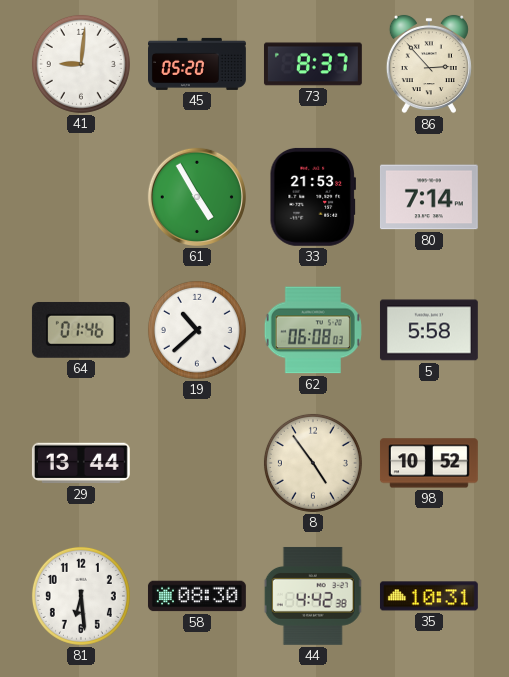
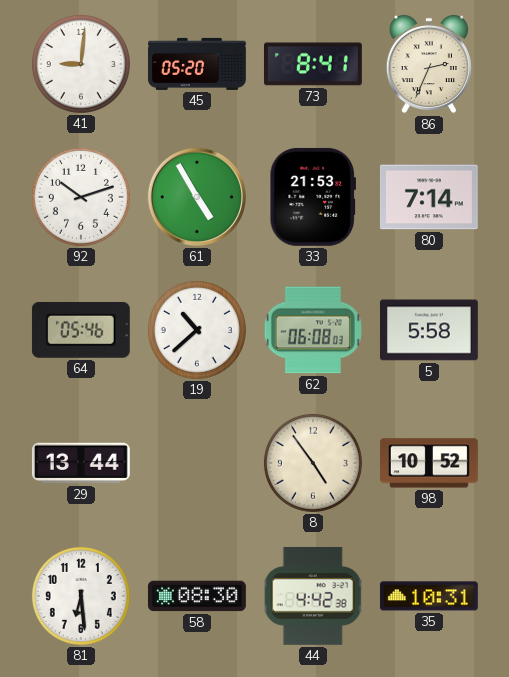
73: 8:37 -> 8:41
86: 2:53 -> 2:34
92: none -> 10:12
64: 01:46 -> 05:46
